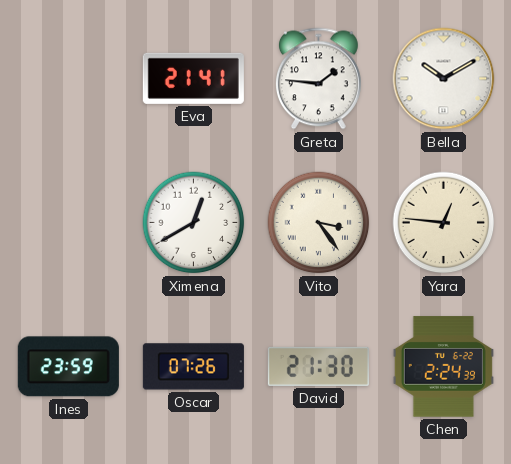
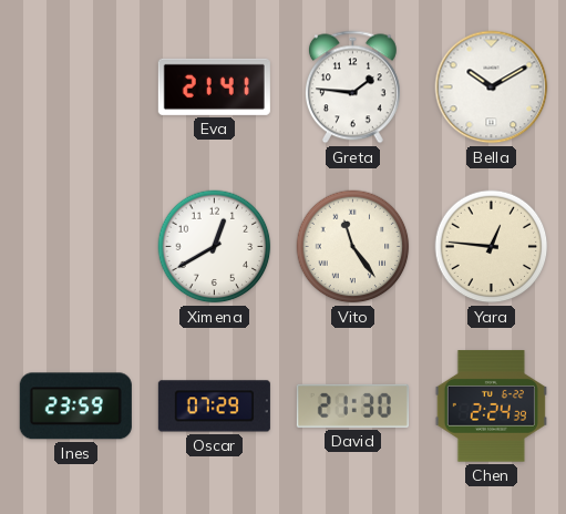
Vito: 3:24 -> 11:24
Oscar: 07:26 -> 07:29
